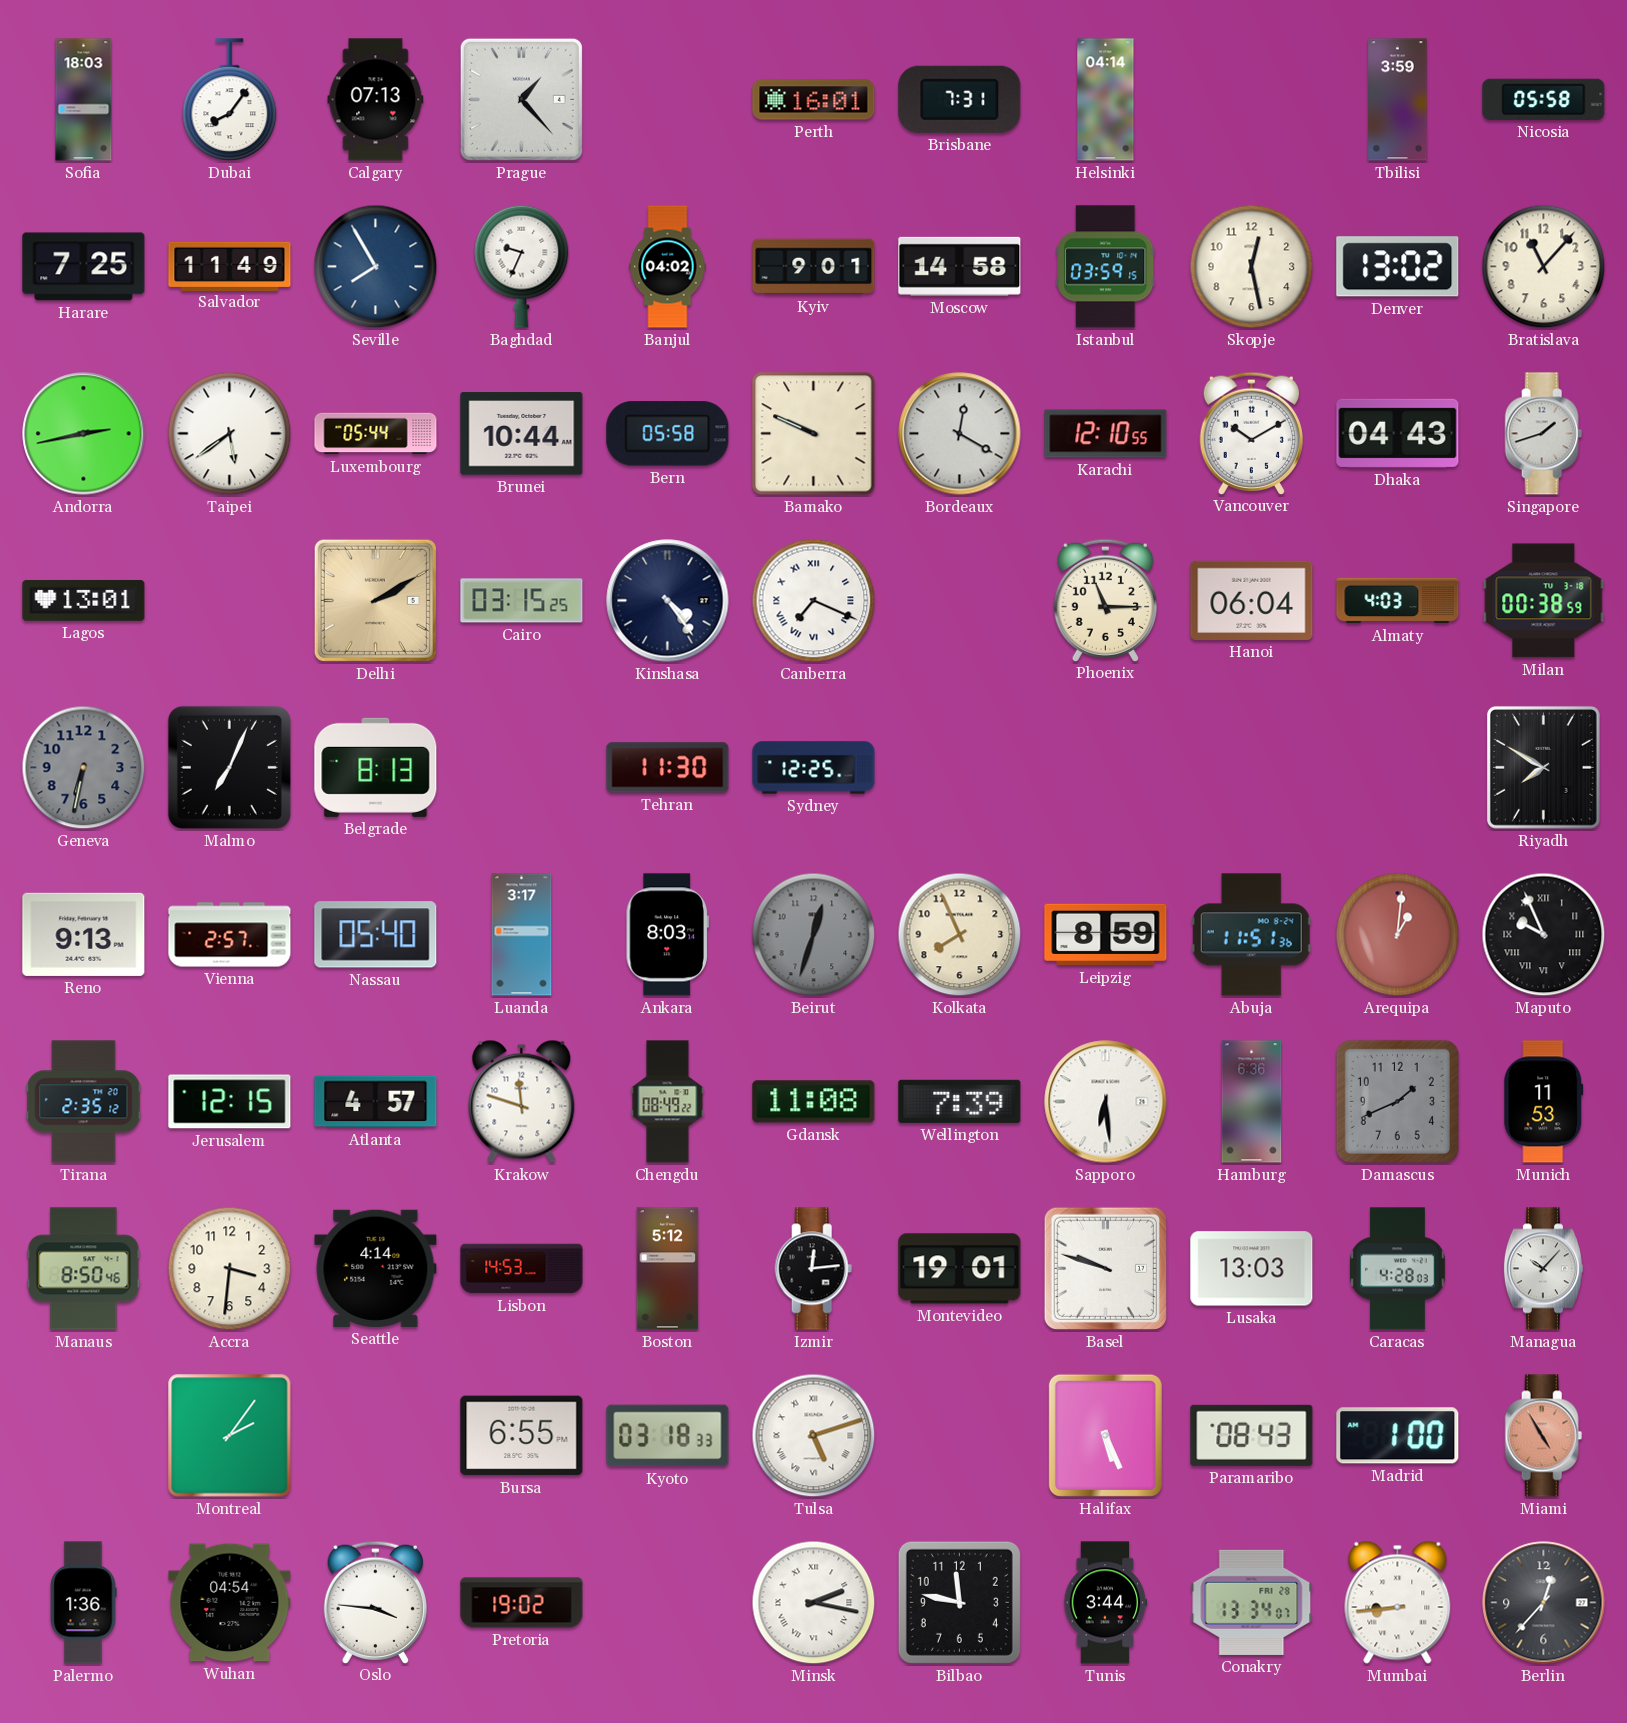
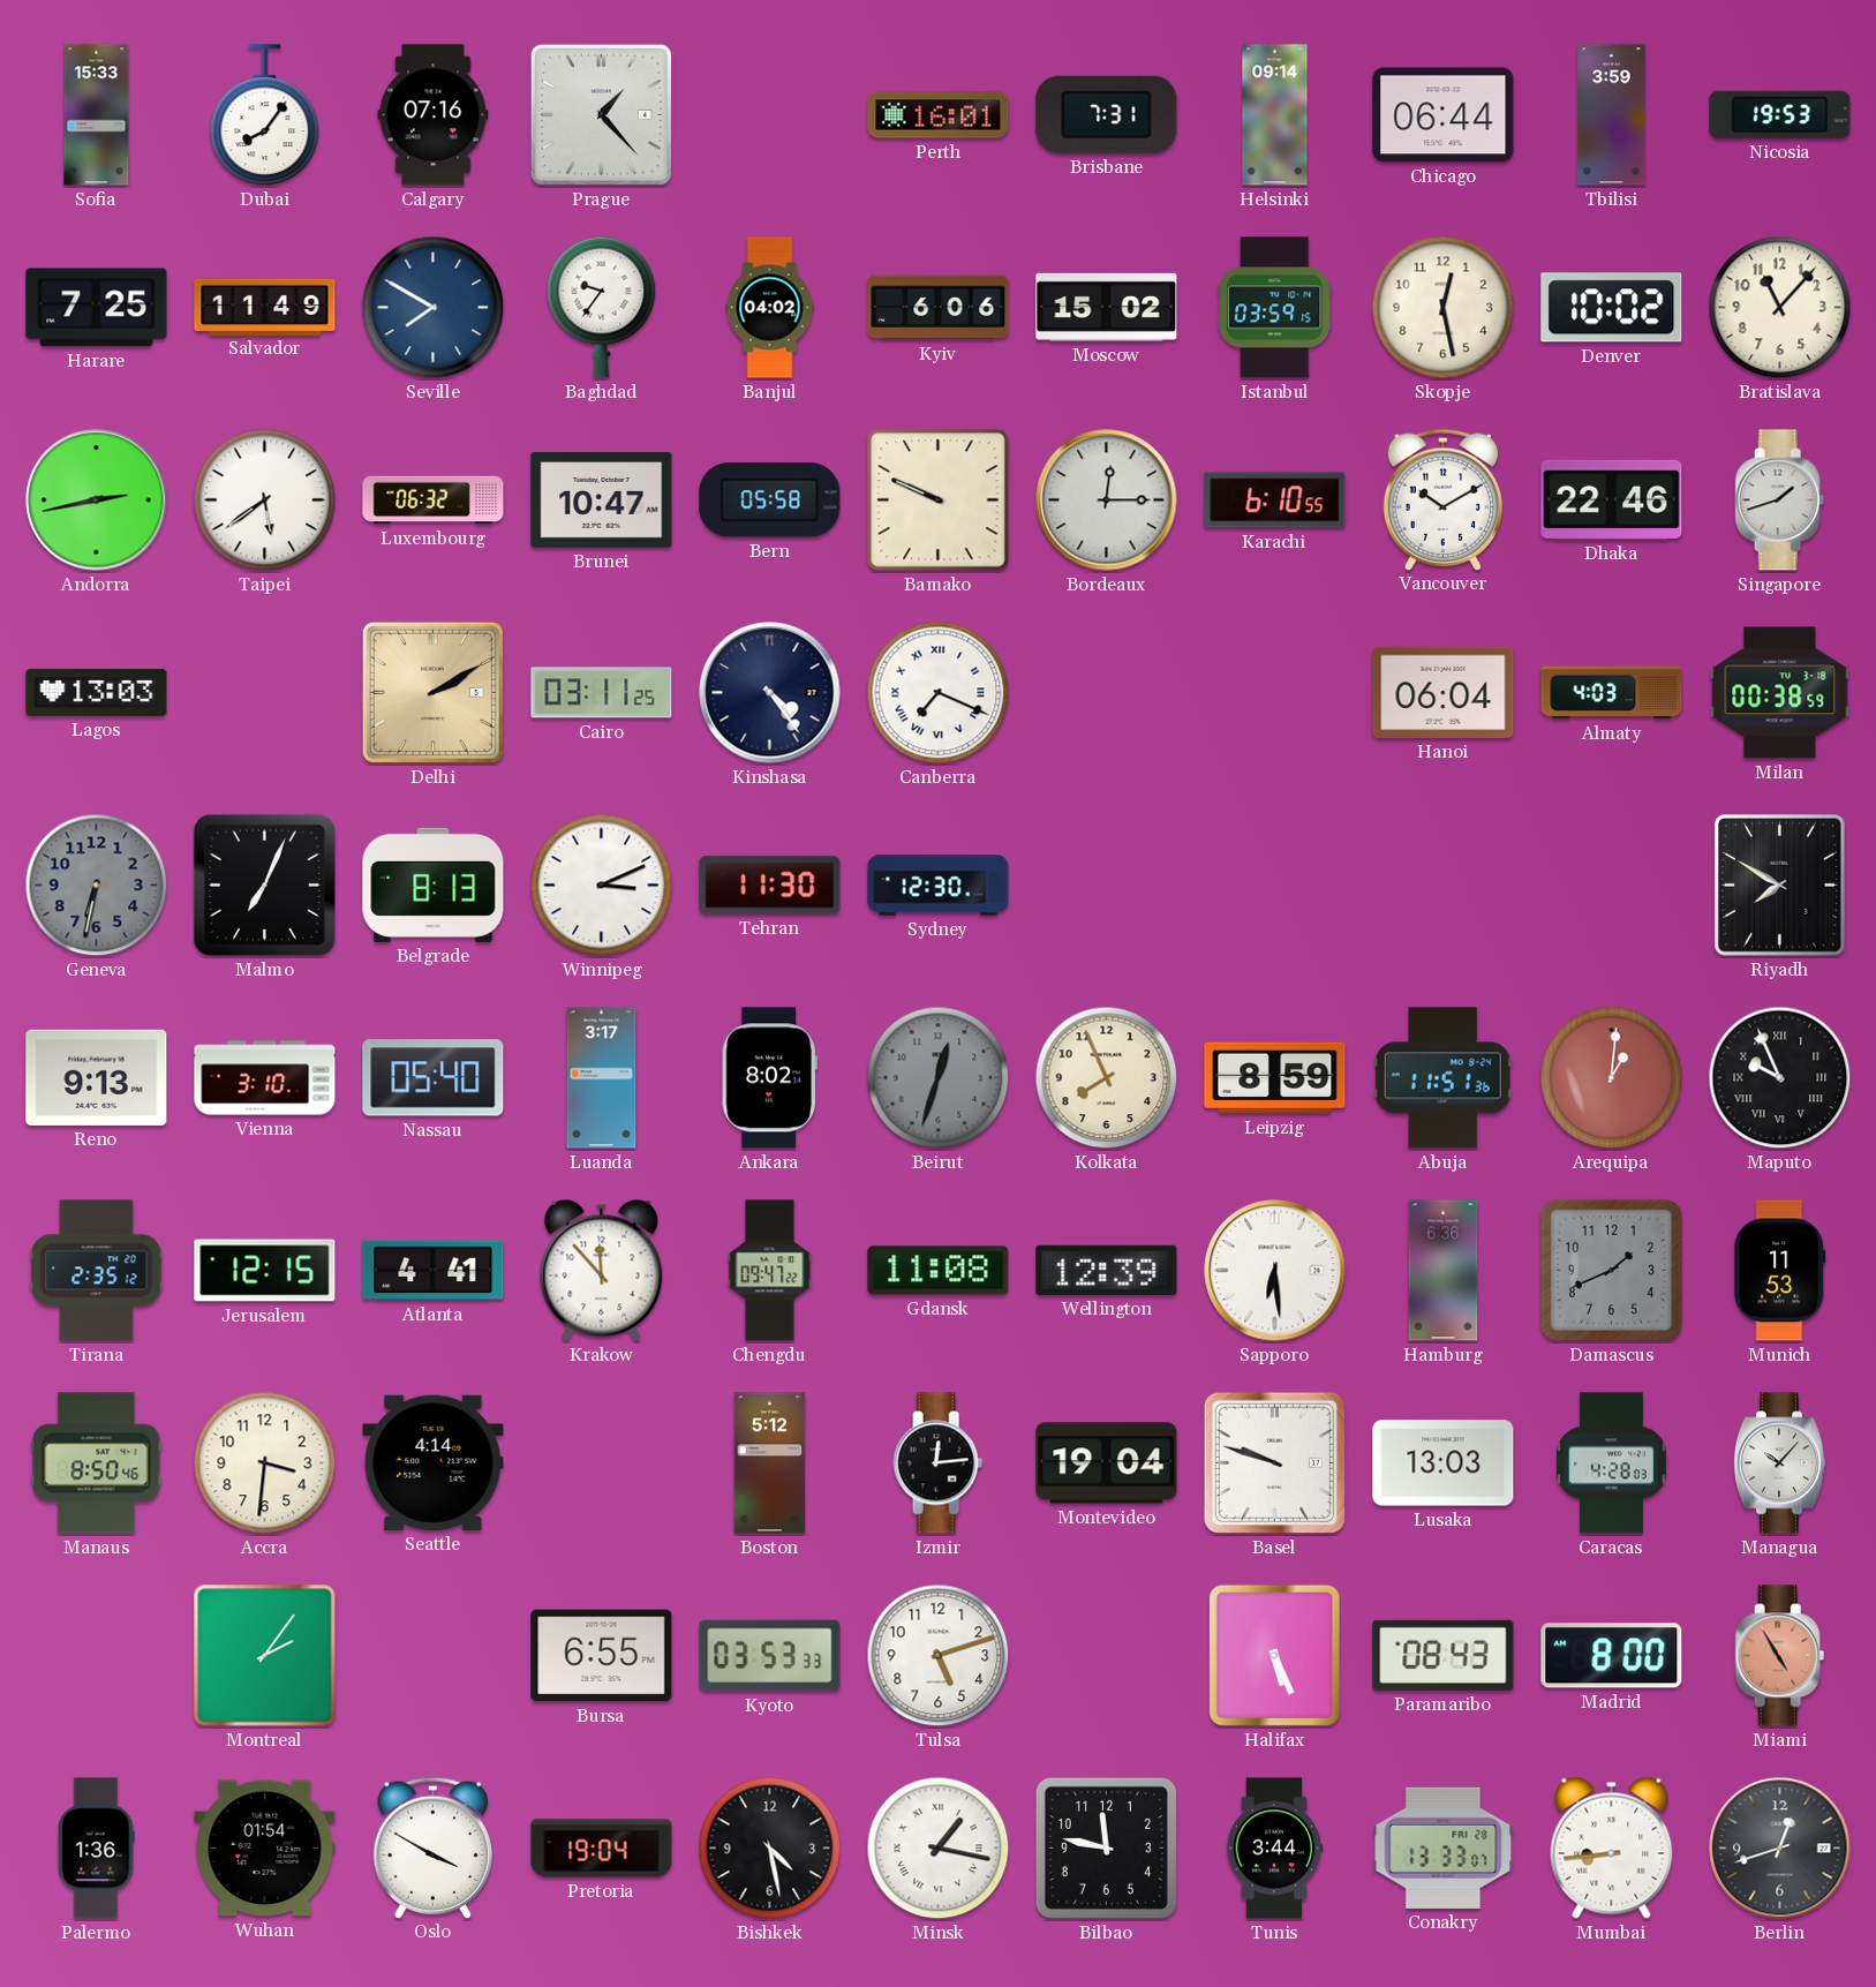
Sofia: 18:03 -> 15:33
Calgary: 07:13 -> 07:16
Helsinki: 04:14 -> 09:14
Chicago: none -> 06:44
Nicosia: 05:58 -> 19:53
Seville: 7:55 -> 7:50
Baghdad: 9:34 -> 9:36
Kyiv: 9:01 -> 6:06
Moscow: 14:58 -> 15:02
Denver: 13:02 -> 10:02
Luxembourg: 05:44 -> 06:32
Brunei: 10:44 -> 10:47
Bordeaux: 12:20 -> 12:15
Karachi: 12:10 -> 6:10
Dhaka: 04:43 -> 22:46
Lagos: 13:01 -> 13:03
Cairo: 03:15 -> 03:11
Phoenix: 11:15 -> none
Winnipeg: none -> 3:11
Sydney: 12:25 -> 12:30
Vienna: 2:57 -> 3:10
Ankara: 8:03 -> 8:02
Atlanta: 4:57 -> 4:41
Krakow: 11:48 -> 11:53
Chengdu: 08:49 -> 09:47
Wellington: 7:39 -> 12:39
Lisbon: 14:53 -> none
Montevideo: 19:01 -> 19:04
Kyoto: 03:18 -> 03:53
Tulsa numerals: Roman -> Arabic
Madrid: 1:00 -> 8:00
Wuhan: 04:54 -> 01:54
Oslo: 3:46 -> 3:50
Pretoria: 19:02 -> 19:04
Bishkek: none -> 4:28
Minsk: 2:17 -> 1:17
Conakry: 13:34 -> 13:33
Berlin: 12:37 -> 12:42
